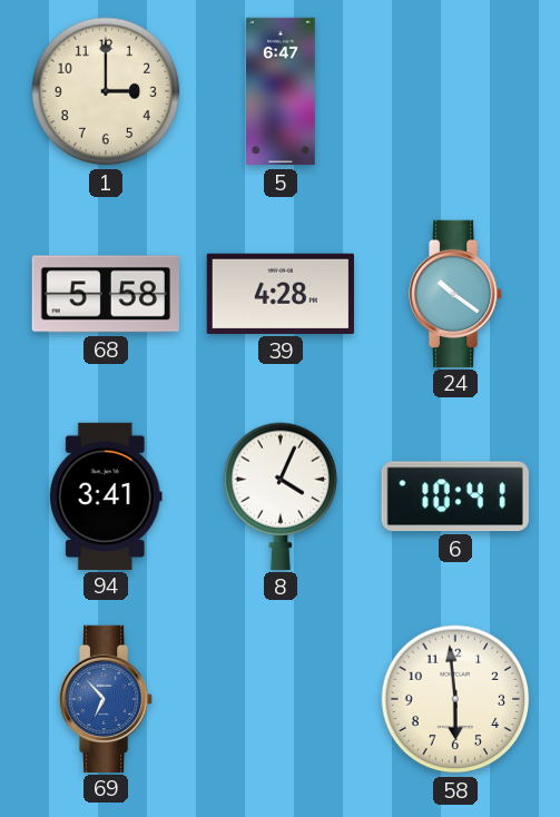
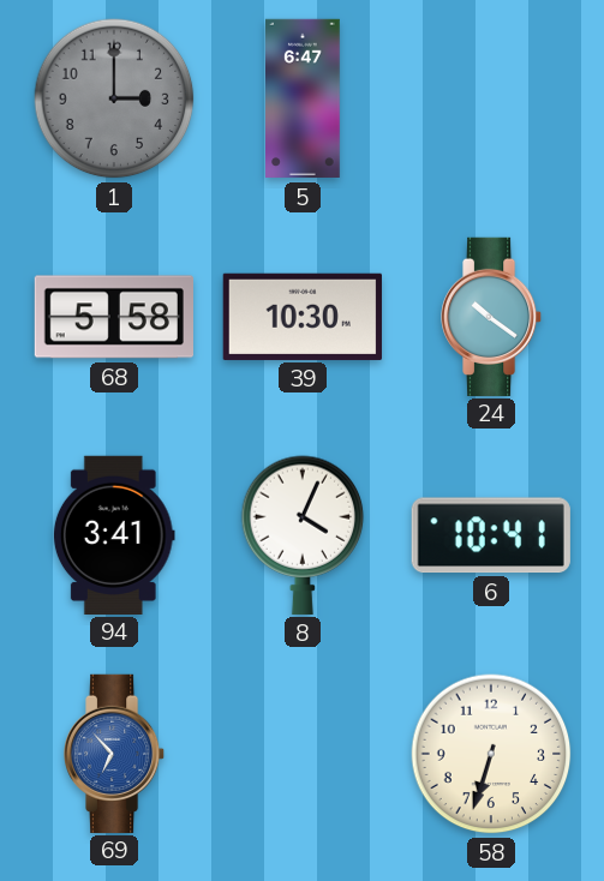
1 dial: cream -> grey
39: 4:28 -> 10:30
58: 5:59 -> 6:33
